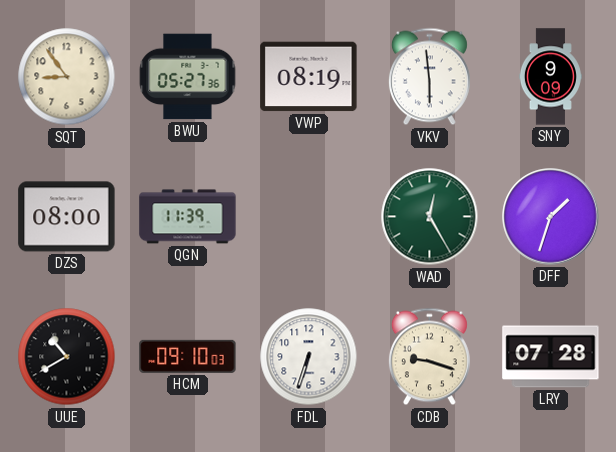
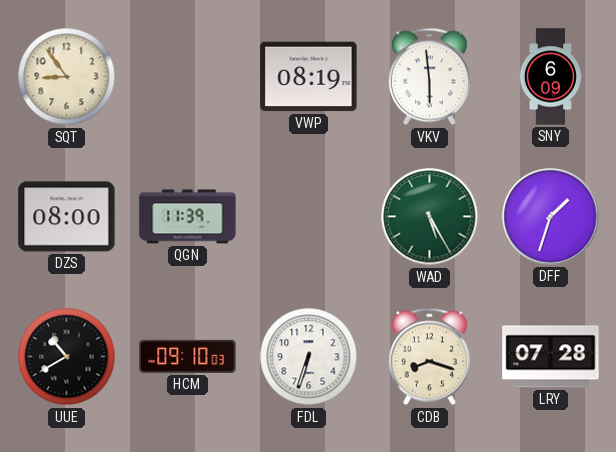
BWU: 05:27 -> none
SNY: 9:09 -> 6:09
WAD: 12:25 -> 5:25
CDB: 9:18 -> 8:18
